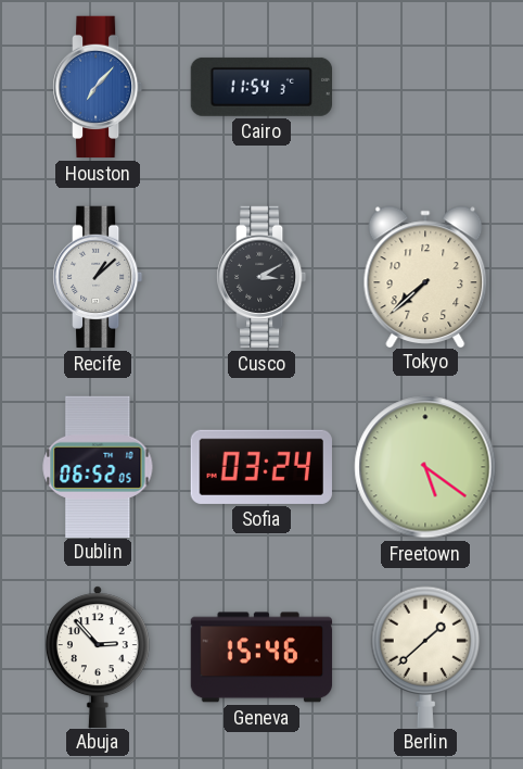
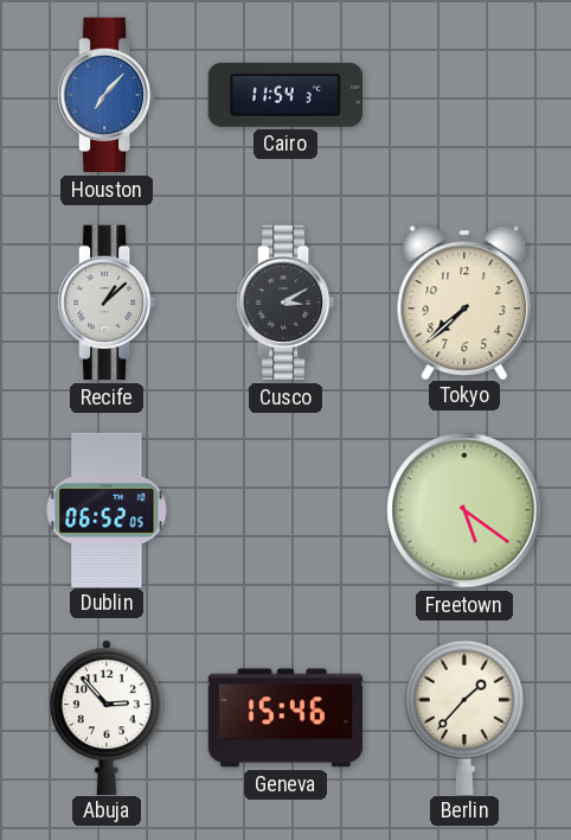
Sofia: 03:24 -> none
Berlin: 1:38 -> 1:37
